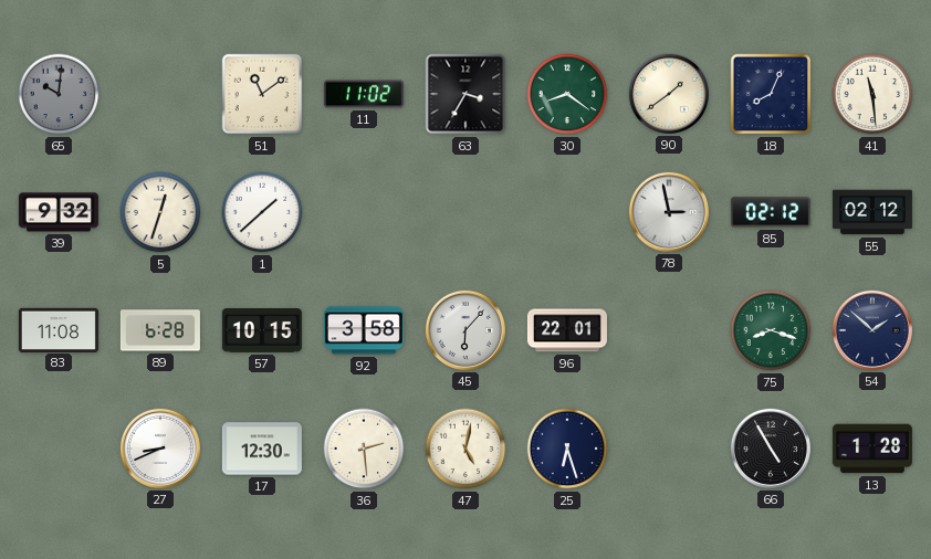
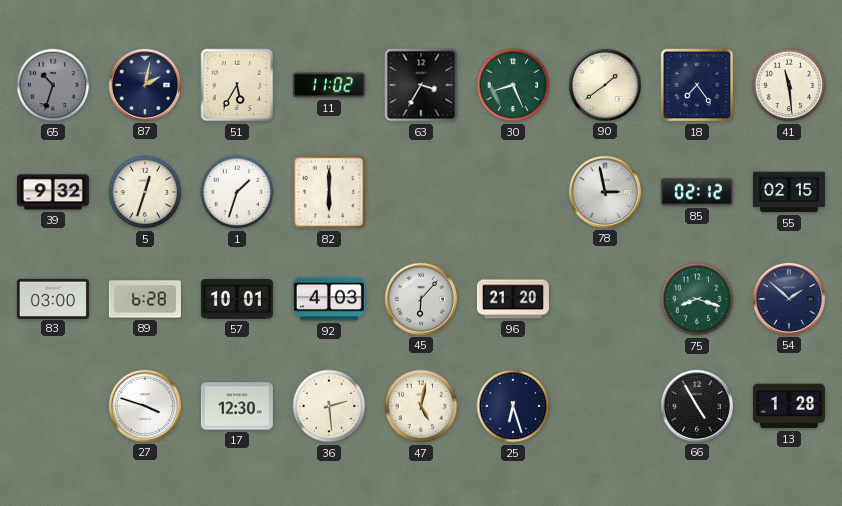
65: 10:01 -> 10:33
87: none -> 2:02
51: 11:09 -> 5:35
30: 8:21 -> 8:26
18: 8:04 -> 7:24
1: 1:38 -> 1:33
82: none -> 6:00
55: 02:12 -> 02:15
83: 11:08 -> 03:00
57: 10:15 -> 10:01
92: 3:58 -> 4:03
96: 22:01 -> 21:20
27: 8:41 -> 3:48
